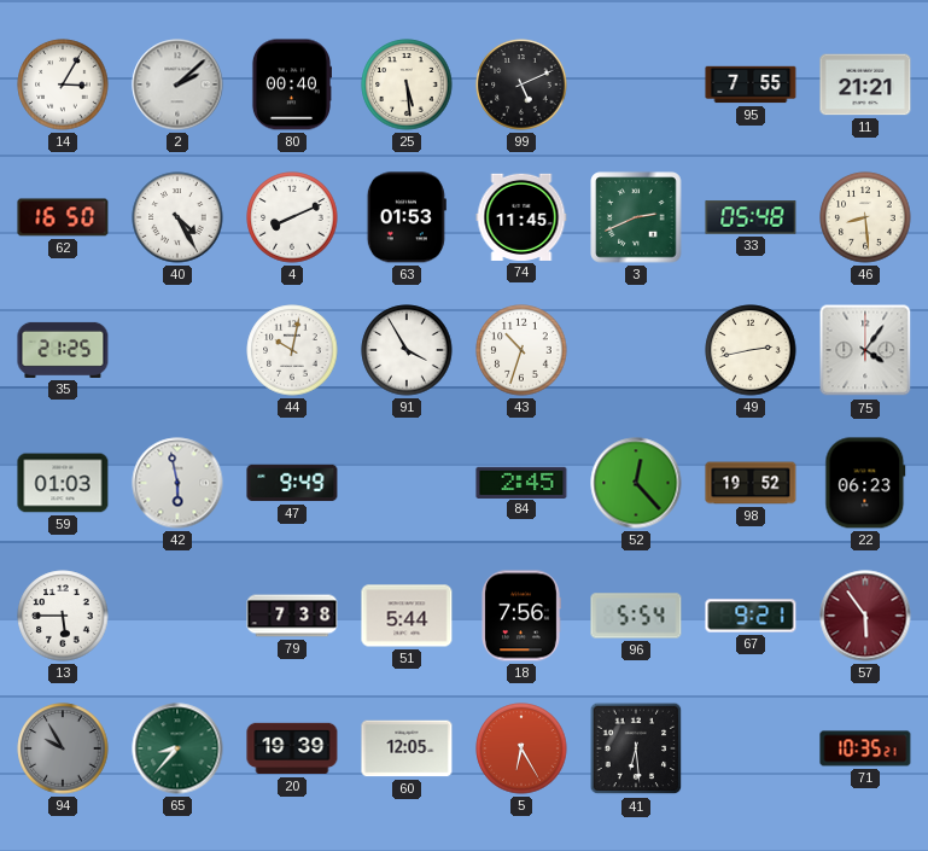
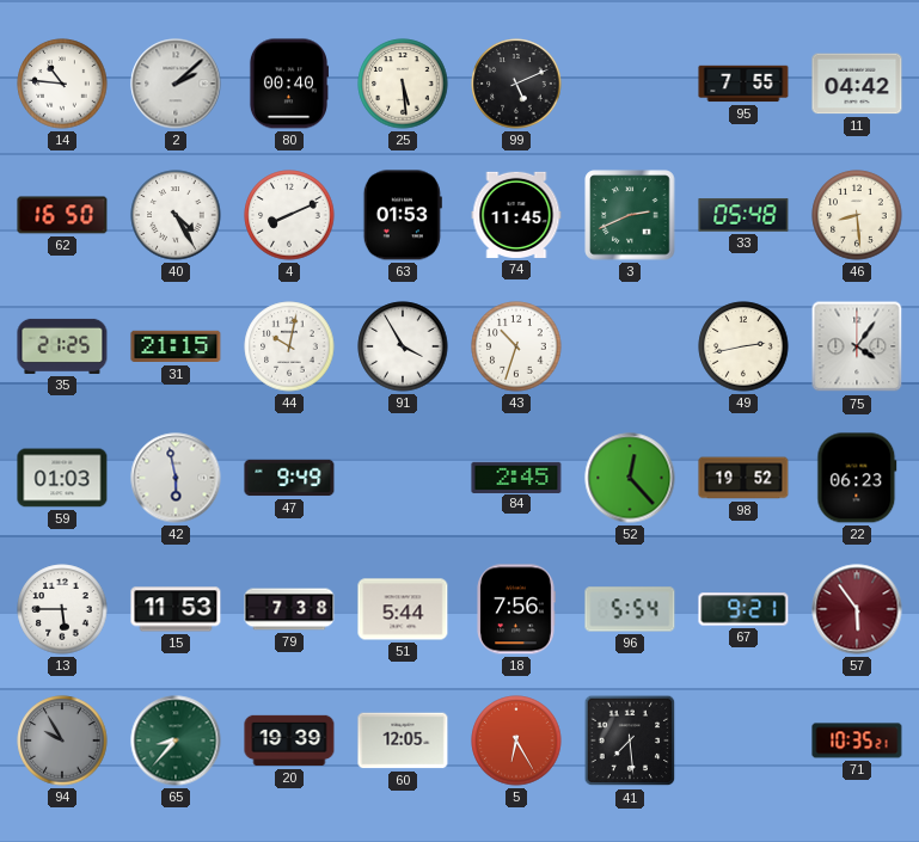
14: 3:05 -> 10:46
11: 21:21 -> 04:42
31: none -> 21:15
15: none -> 11:53
41: 6:29 -> 7:29
